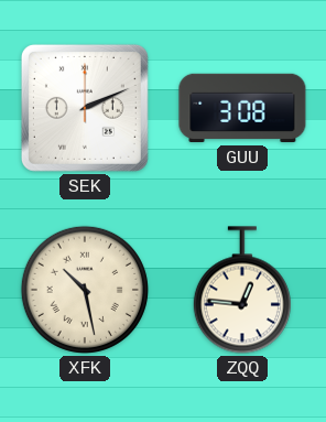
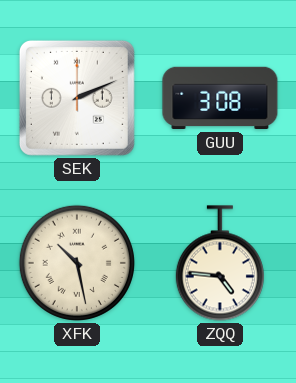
ZQQ: 12:46 -> 4:46
